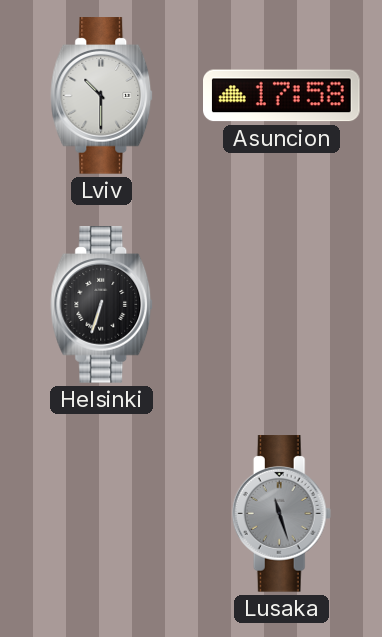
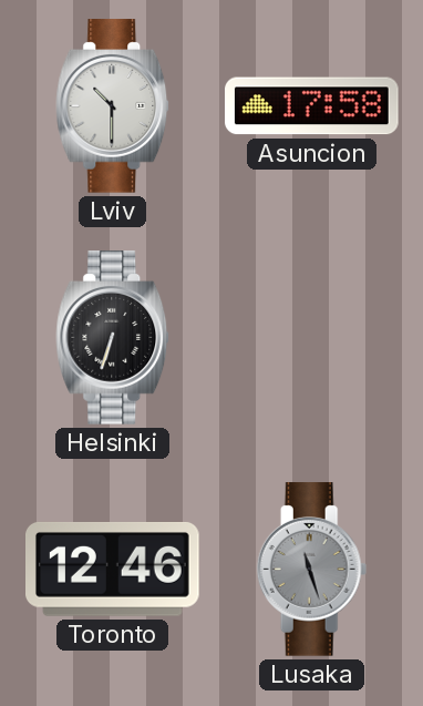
Toronto: none -> 12:46
